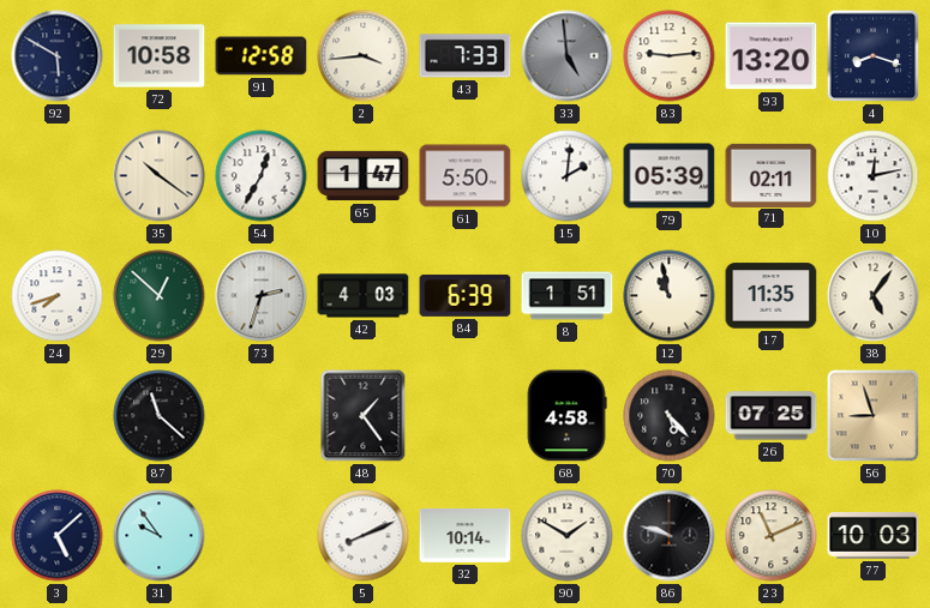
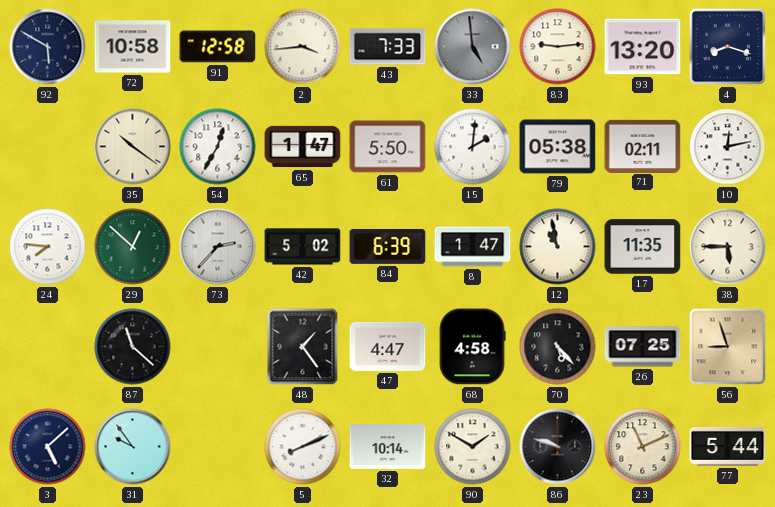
79: 05:39 -> 05:38
24: 7:42 -> 7:46
73: 2:33 -> 2:37
42: 4:03 -> 5:02
8: 1:51 -> 1:47
38: 5:06 -> 5:45
47: none -> 4:47
77: 10:03 -> 5:44
